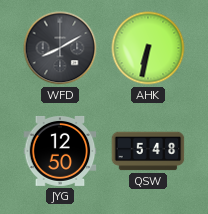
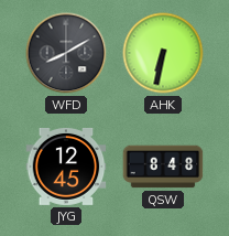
JYG: 12:50 -> 12:45
QSW: 5:48 -> 8:48
